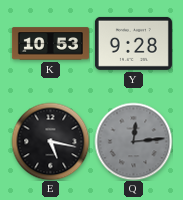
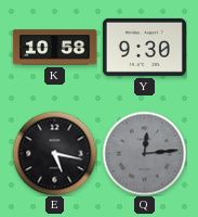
K: 10:53 -> 10:58
Y: 9:28 -> 9:30
